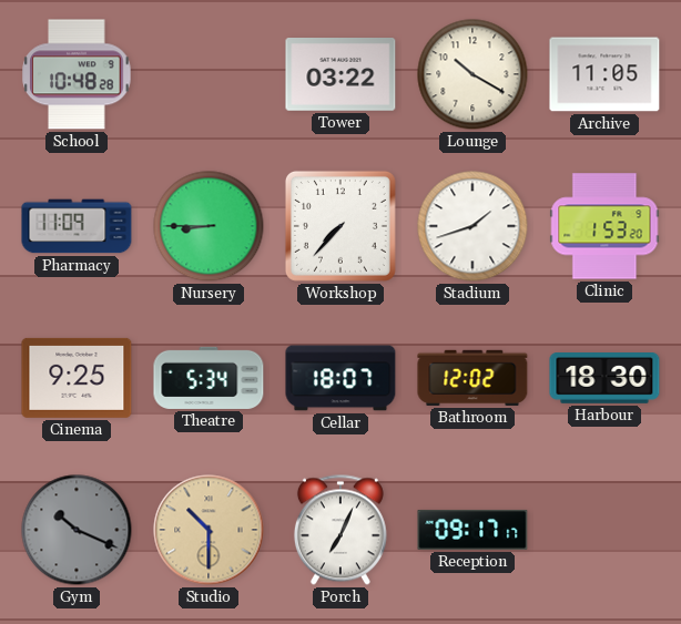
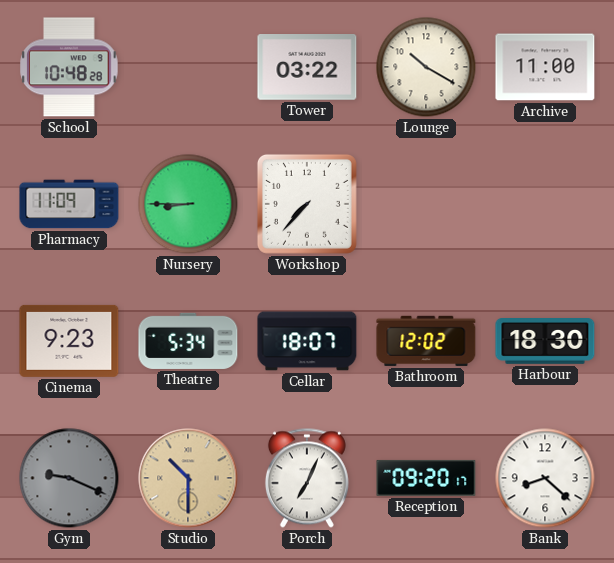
Archive: 11:05 -> 11:00
Stadium: 1:42 -> none
Clinic: 1:53 -> none
Cinema: 9:25 -> 9:23
Gym: 10:19 -> 9:19
Reception: 09:17 -> 09:20
Bank: none -> 8:22
